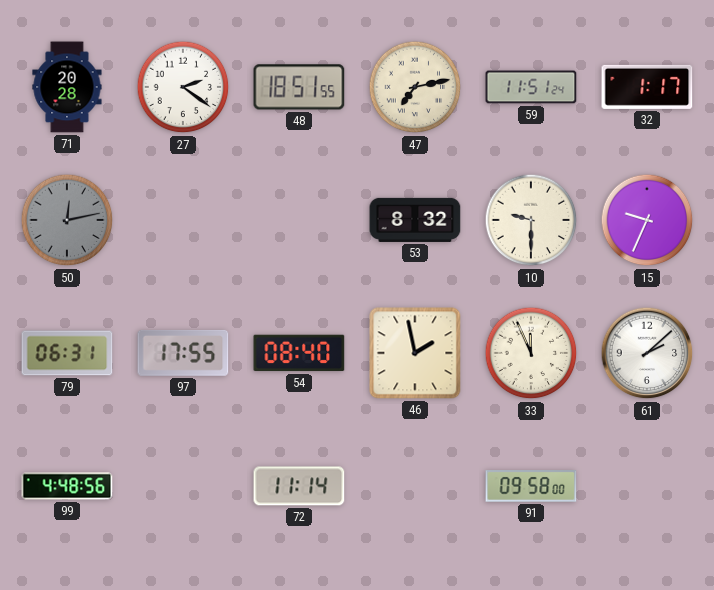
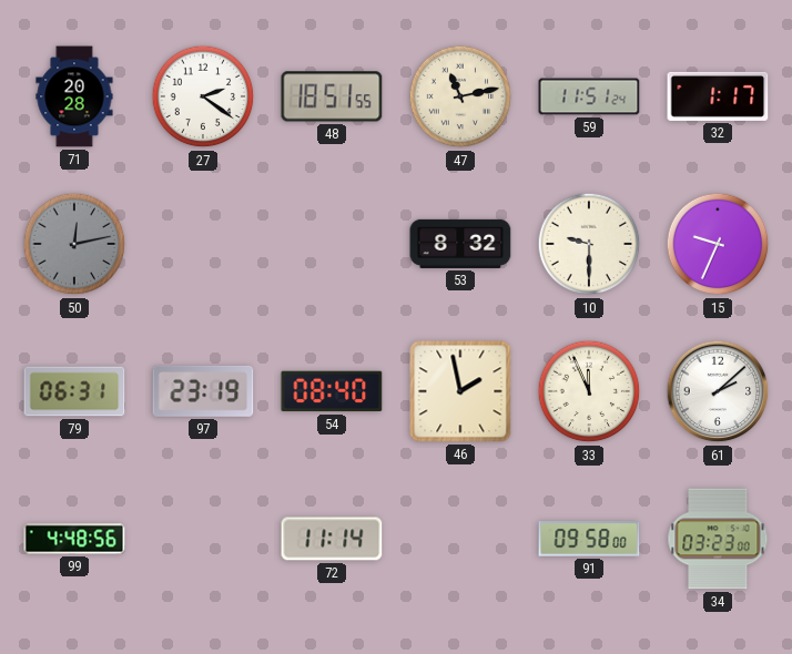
47: 7:13 -> 11:13
97: 17:55 -> 23:19
34: none -> 03:23
